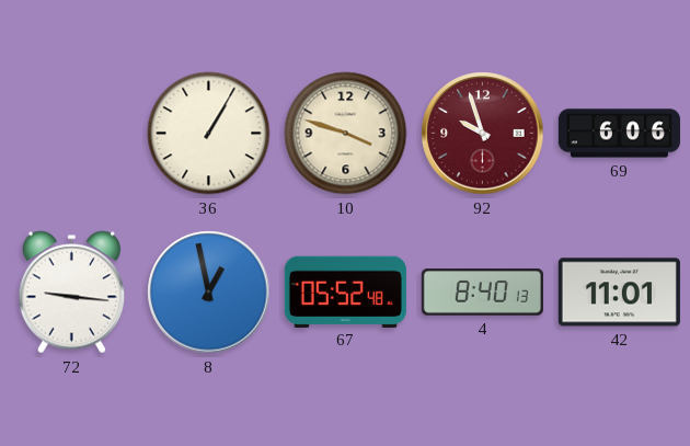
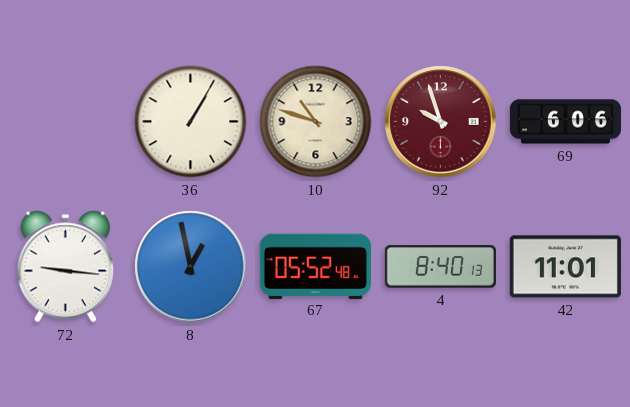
10: 3:48 -> 10:48
